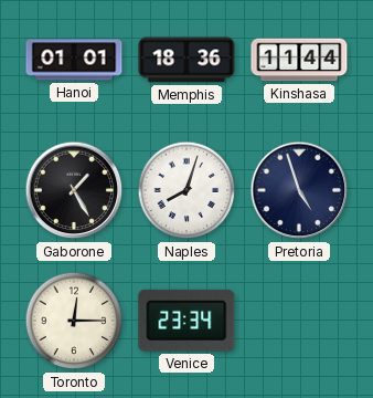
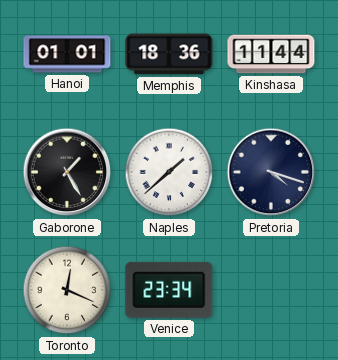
Naples: 8:03 -> 1:38
Pretoria: 4:57 -> 4:18
Toronto: 12:15 -> 12:19
